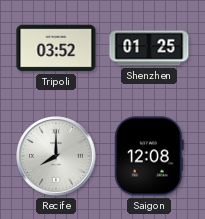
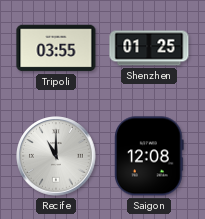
Tripoli: 03:52 -> 03:55
Recife: 8:00 -> 11:00
